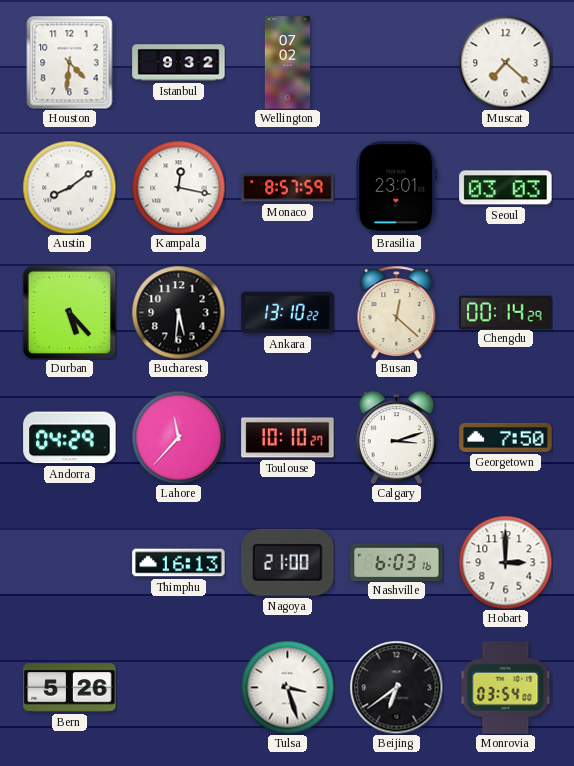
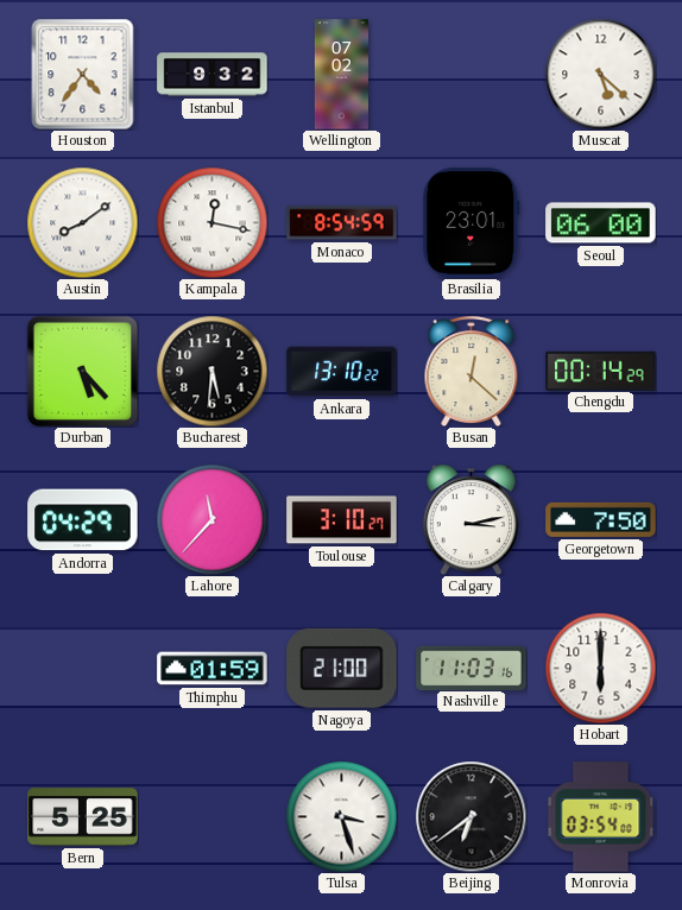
Houston: 4:31 -> 4:36
Muscat: 7:22 -> 5:22
Monaco: 8:57 -> 8:54
Seoul: 03:03 -> 06:00
Toulouse: 10:10 -> 3:10
Calgary: 3:12 -> 3:13
Thimphu: 16:13 -> 01:59
Nashville: 6:03 -> 11:03
Hobart: 3:00 -> 6:00
Bern: 5:26 -> 5:25
